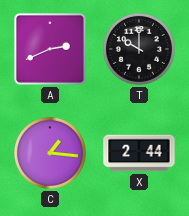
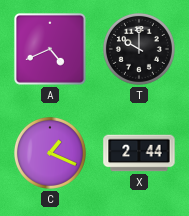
A: 2:41 -> 4:41
C: 1:16 -> 1:19
